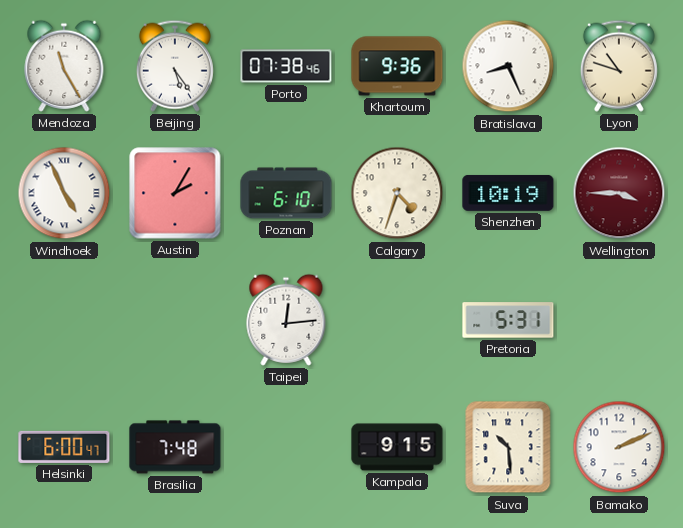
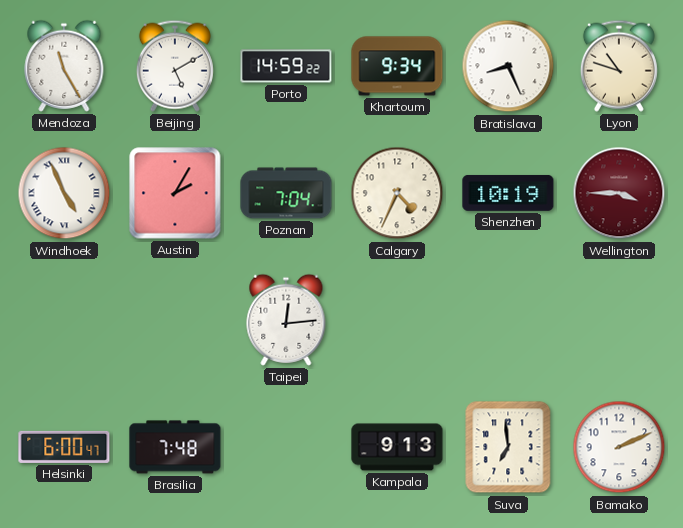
Beijing: 5:24 -> 5:10
Porto: 07:38 -> 14:59
Khartoum: 9:36 -> 9:34
Poznan: 6:10 -> 7:04
Calgary: 4:33 -> 4:34
Pretoria: 5:31 -> none
Kampala: 9:15 -> 9:13
Suva: 10:29 -> 6:59
